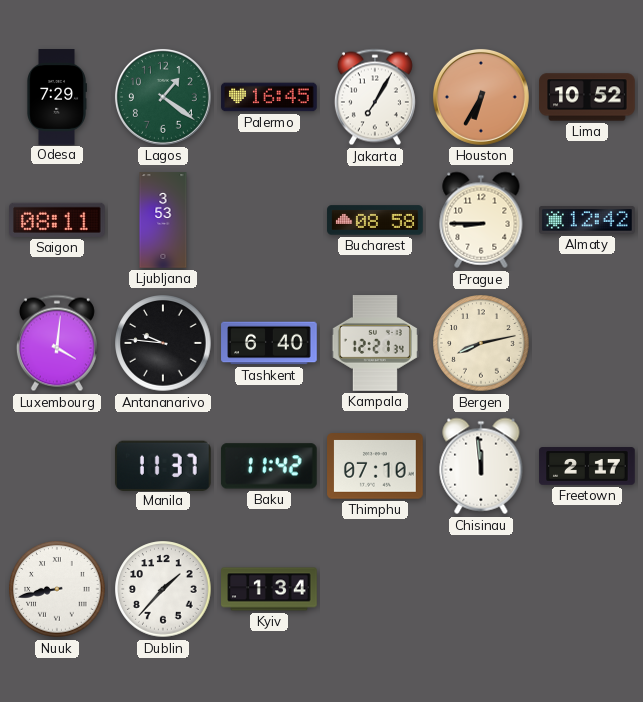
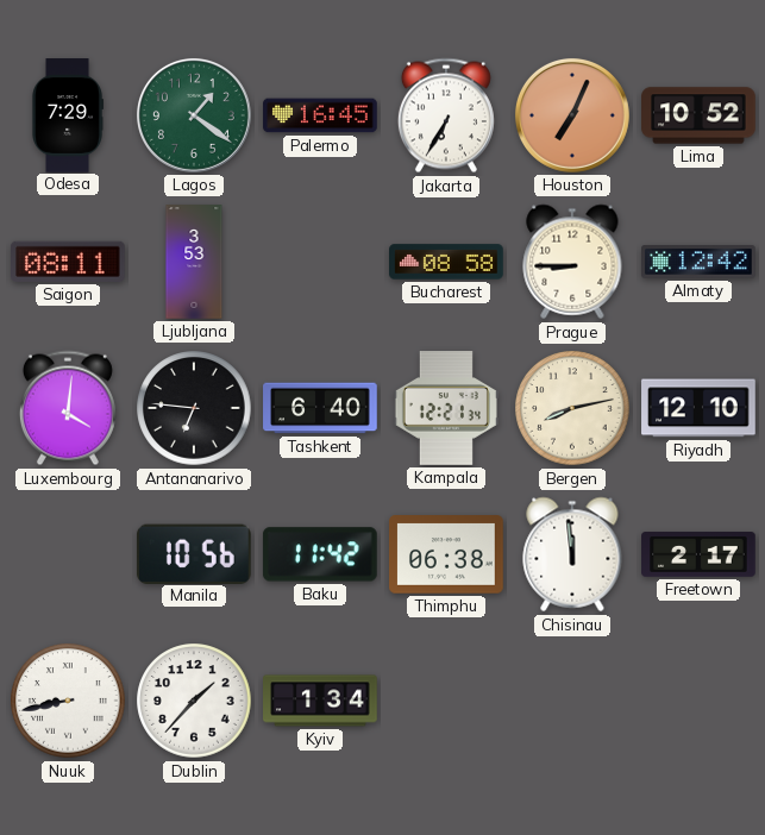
Jakarta: 7:05 -> 6:35
Houston: 6:35 -> 7:04
Antananarivo: 9:46 -> 6:46
Riyadh: none -> 12:10
Manila: 11:37 -> 10:56
Thimphu: 07:10 -> 06:38
